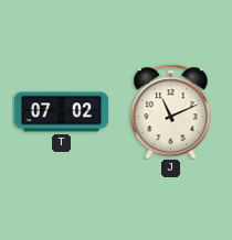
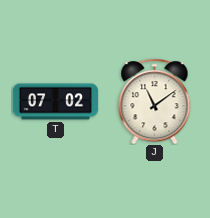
J: 11:11 -> 11:09
